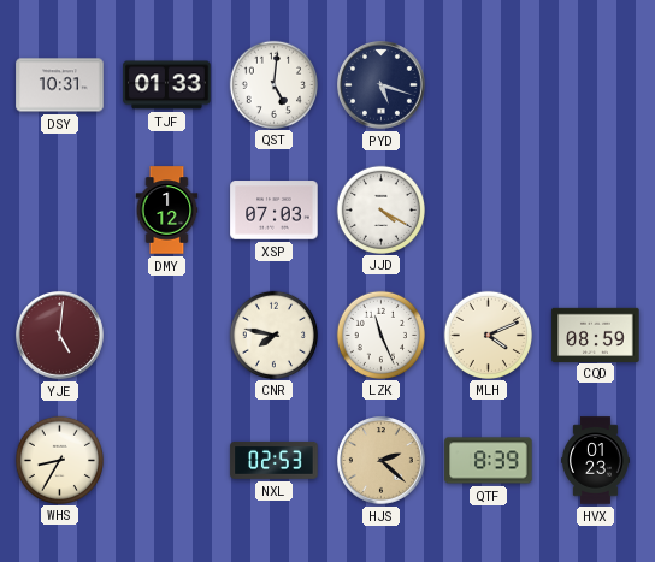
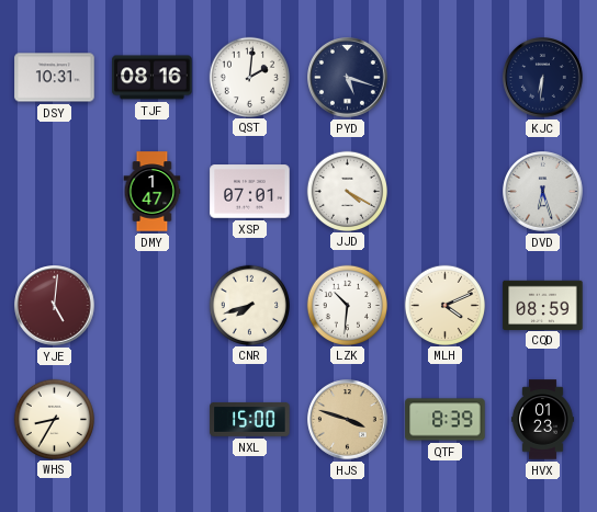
TJF: 01:33 -> 08:16
QST: 5:01 -> 2:01
KJC: none -> 6:31
DMY: 1:12 -> 1:47
XSP: 07:03 -> 07:01
DVD: none -> 6:27
CNR: 7:47 -> 7:42
LZK: 11:26 -> 10:31
NXL: 02:53 -> 15:00
HJS: 2:22 -> 3:48
